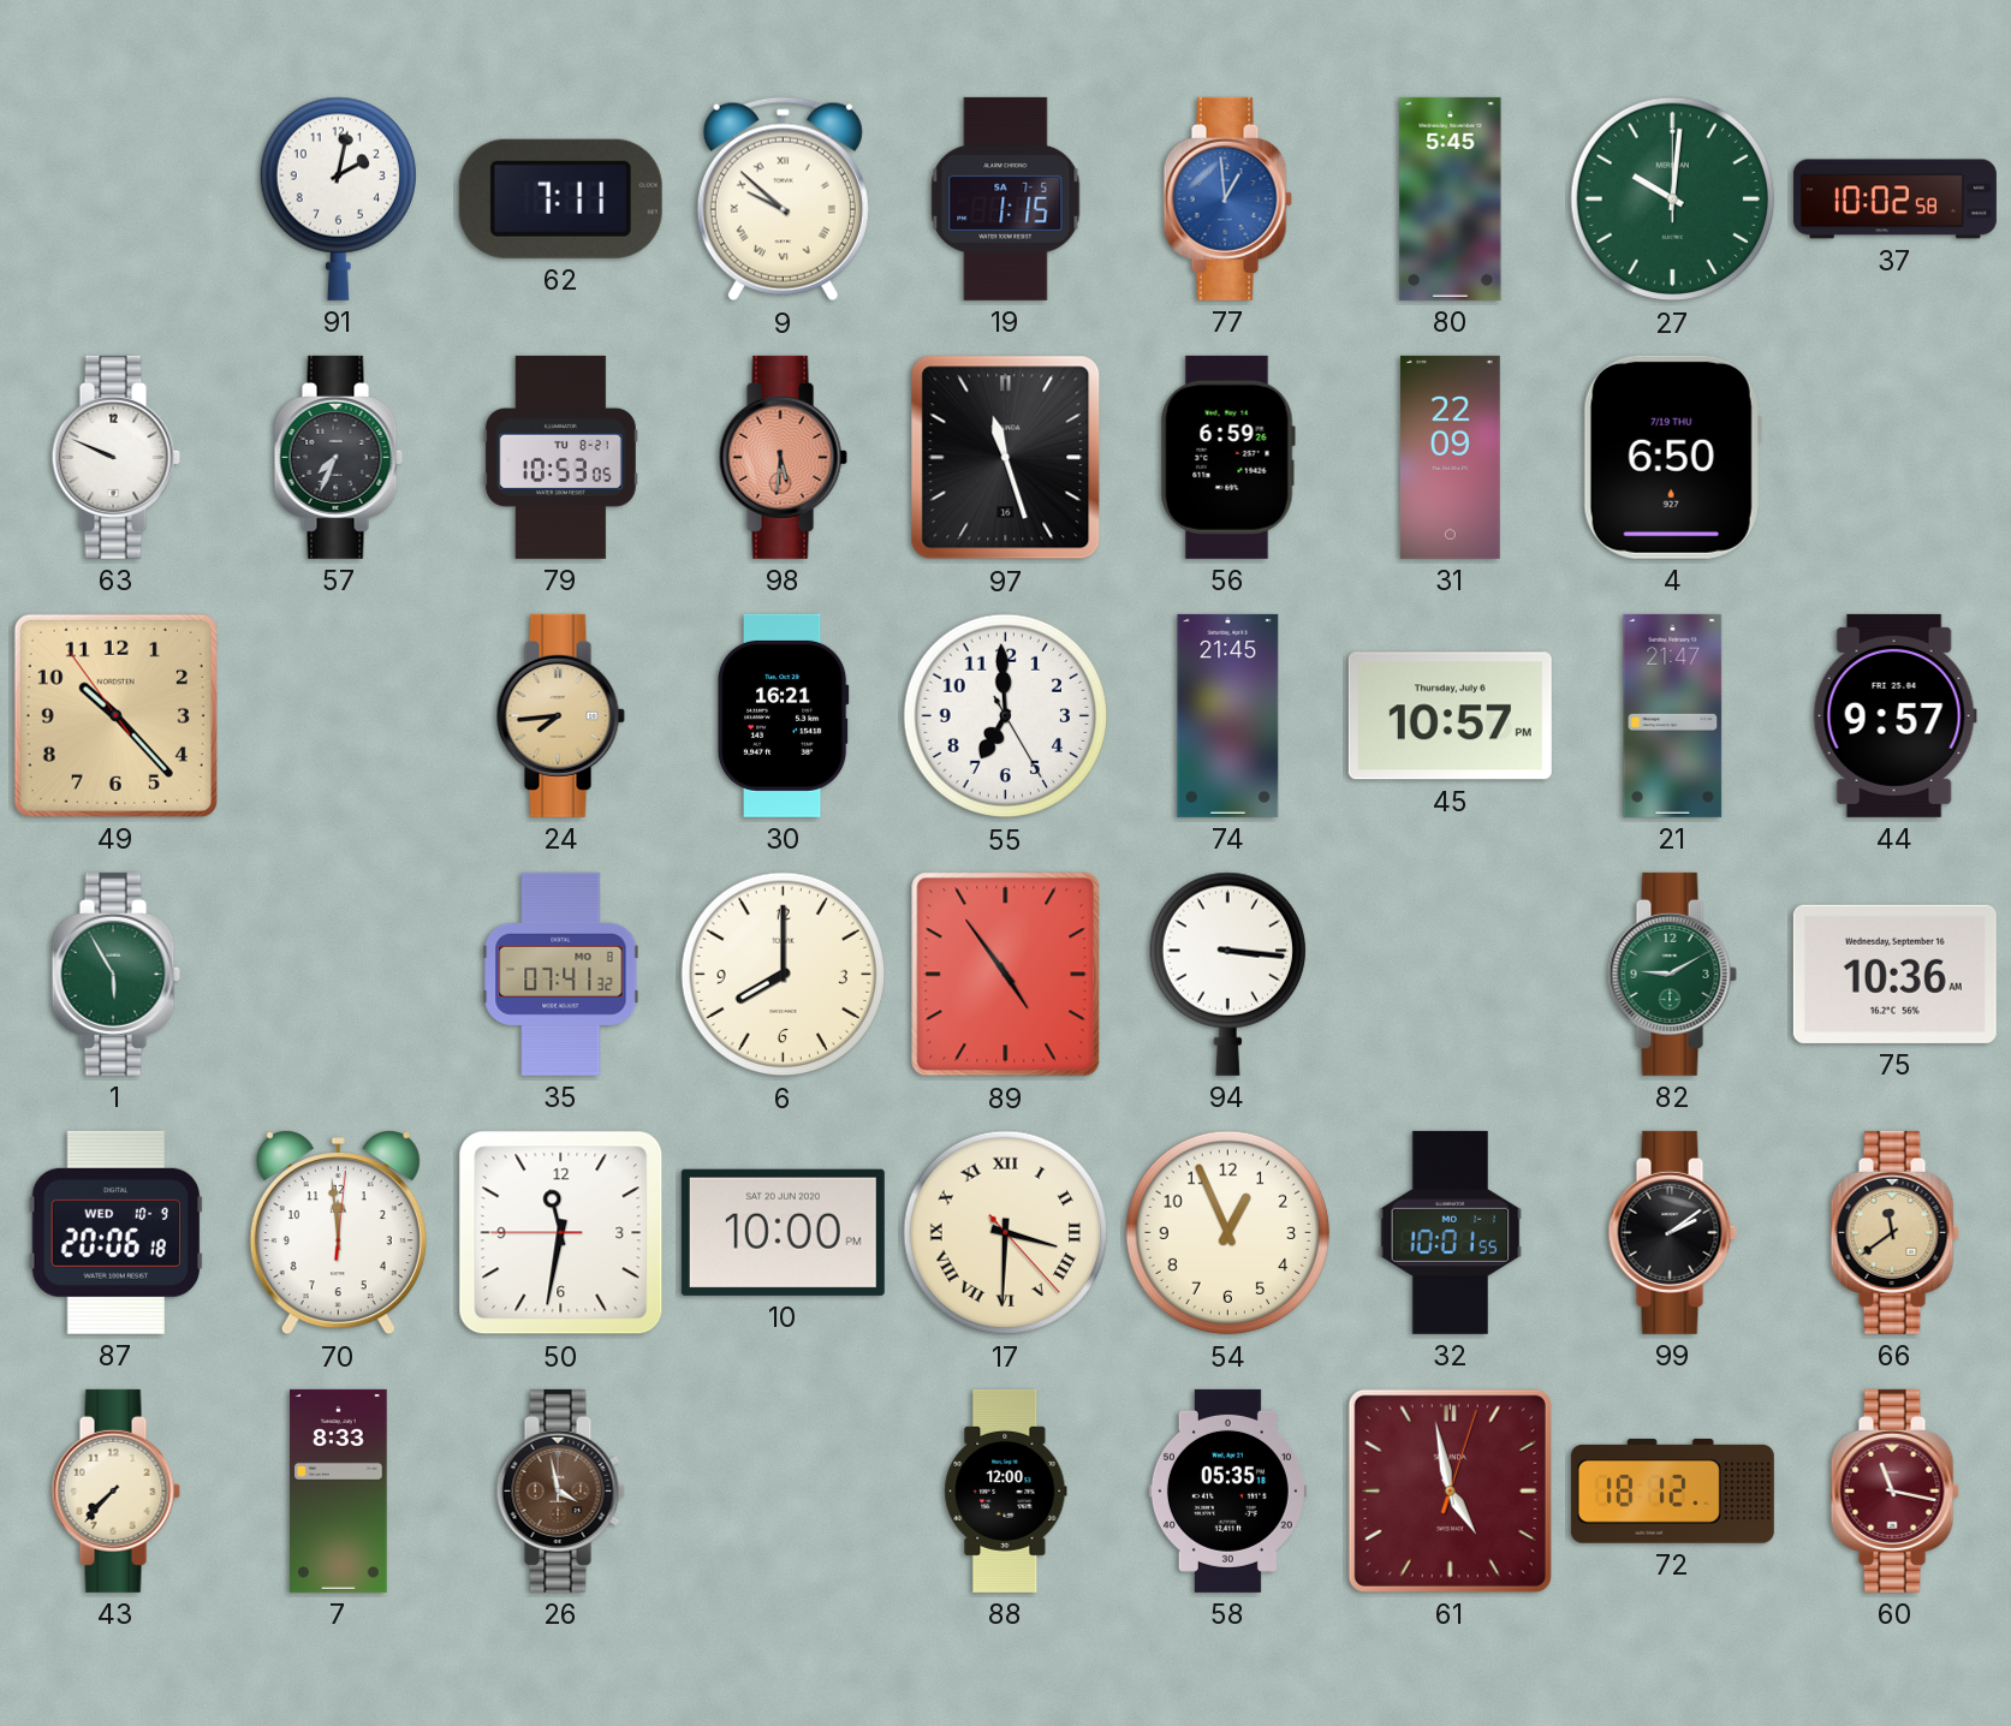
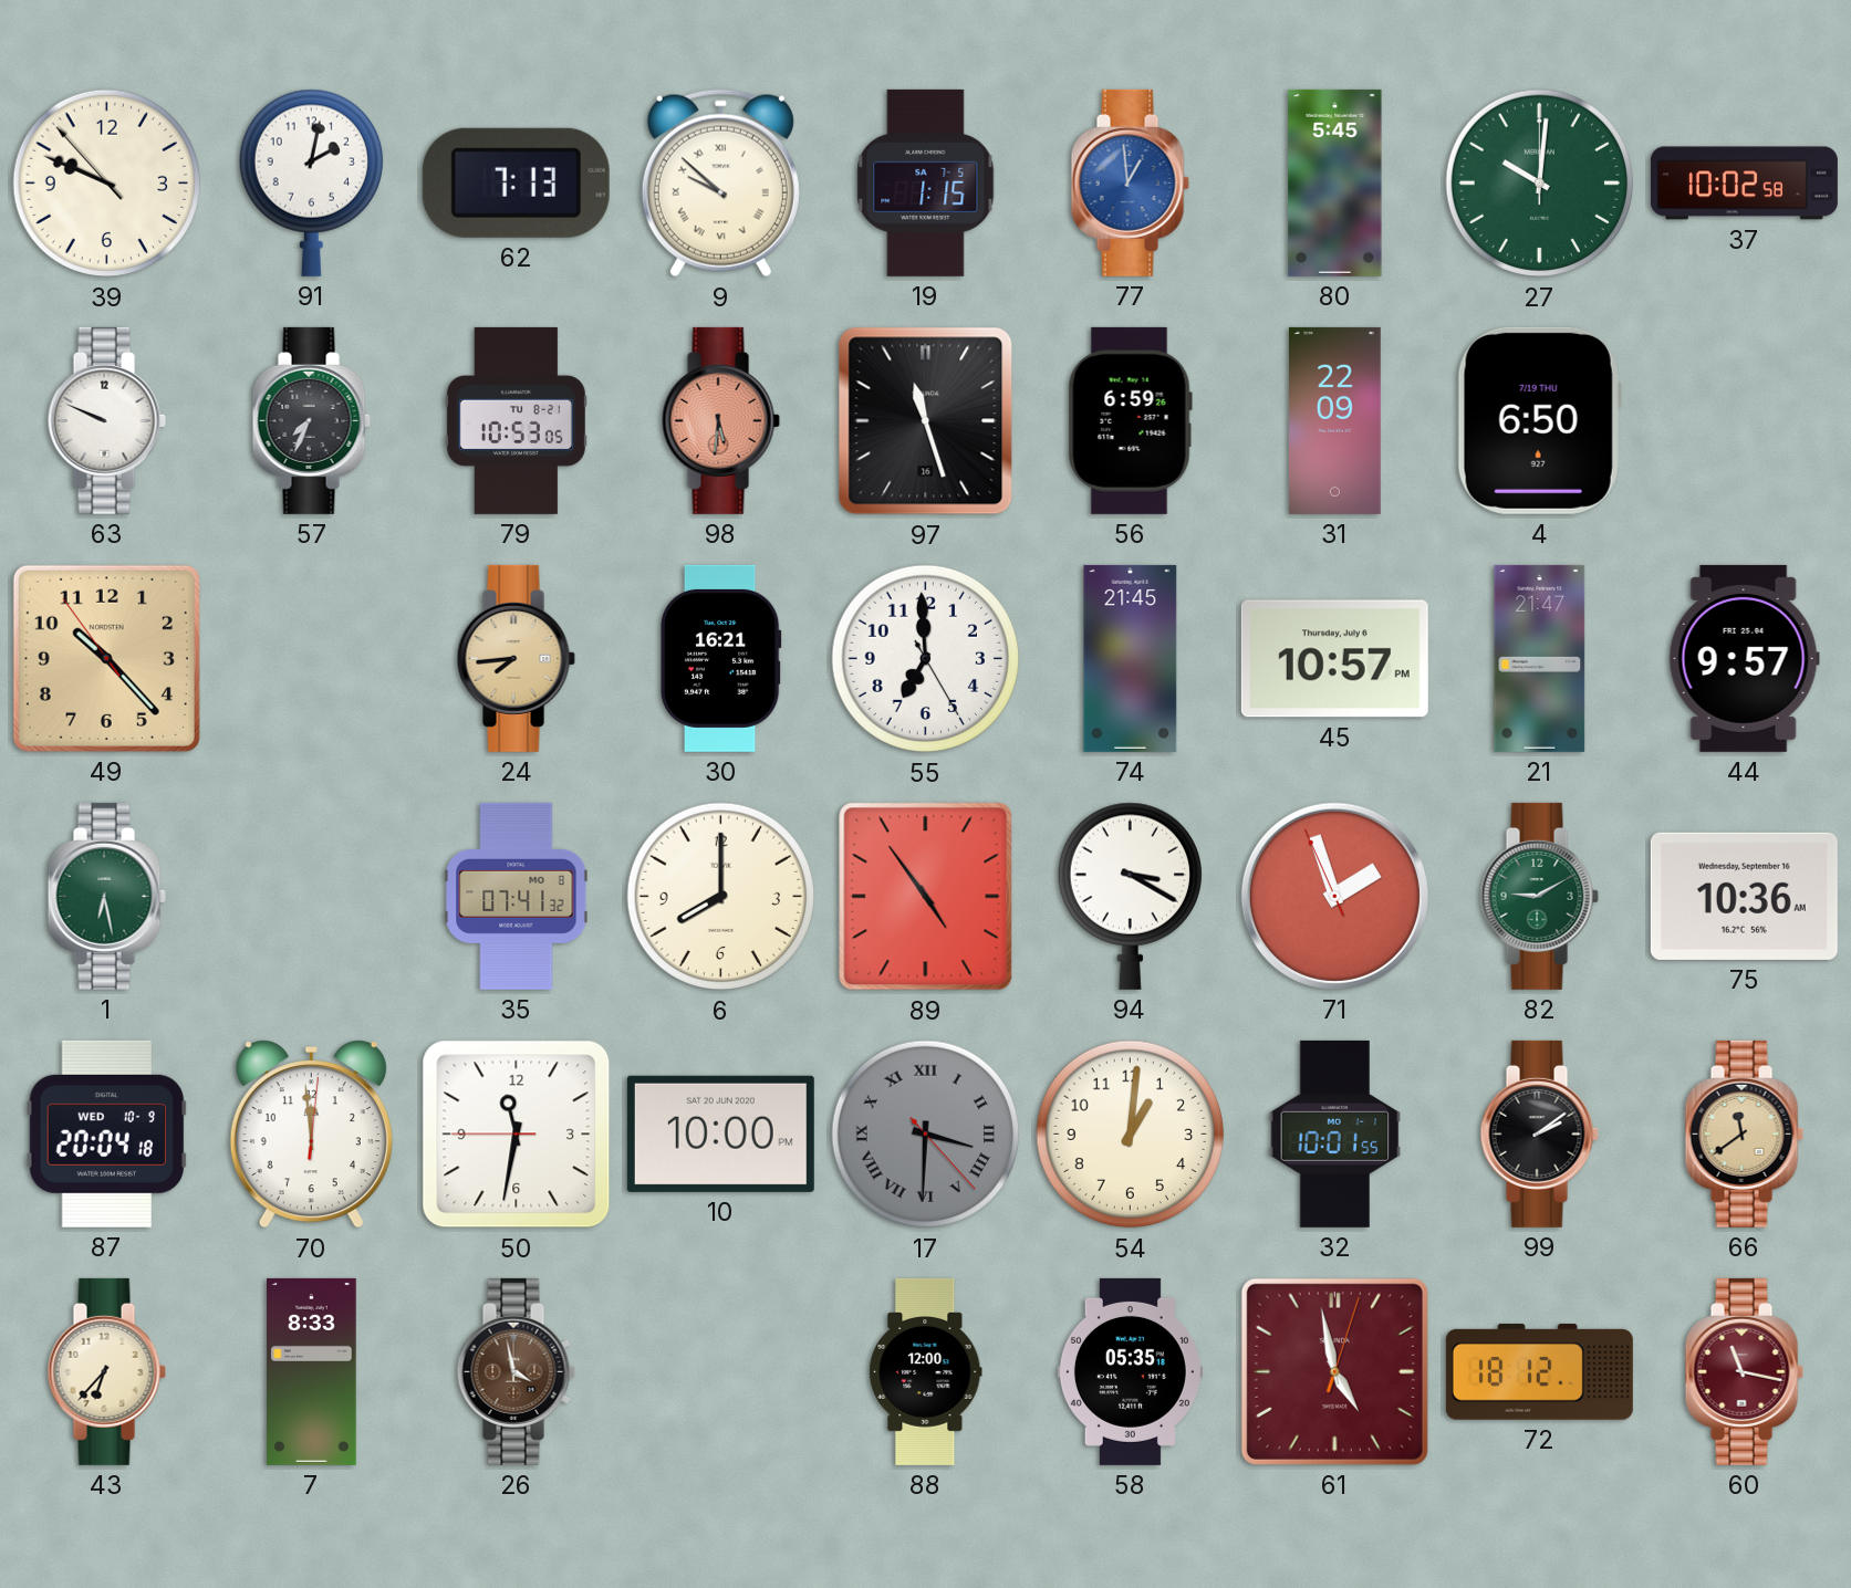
39: none -> 9:48
62: 7:11 -> 7:13
1: 5:55 -> 6:28
94: 3:16 -> 3:20
71: none -> 1:56
87: 20:06 -> 20:04
17 dial: cream -> grey
54: 12:56 -> 1:01
43: 7:37 -> 6:37
